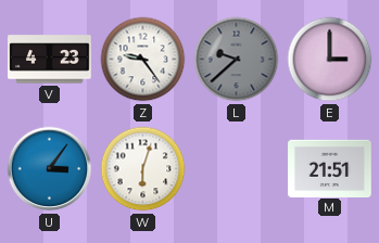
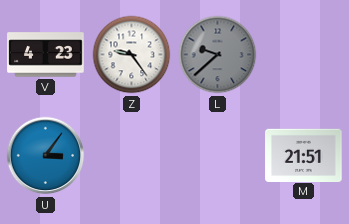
E: 3:00 -> none
W: 6:03 -> none
